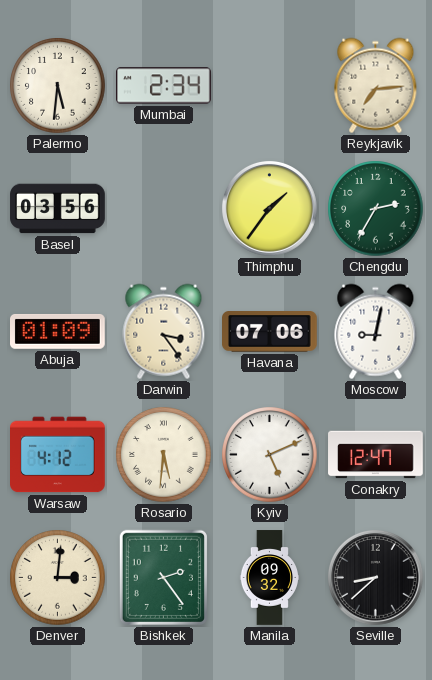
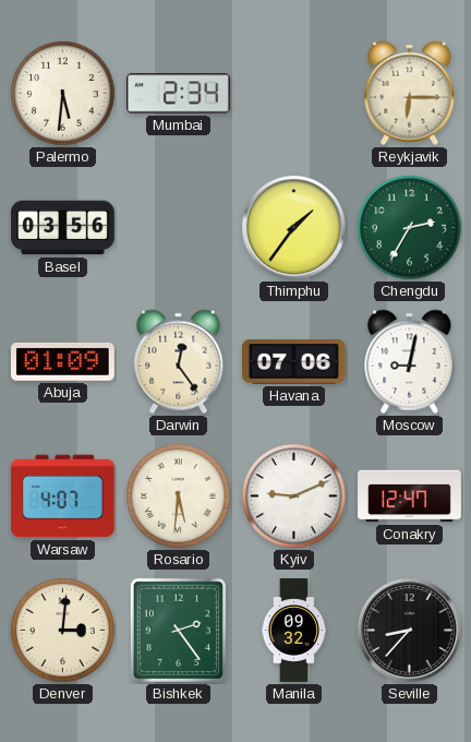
Reykjavik: 7:14 -> 6:15
Darwin: 3:24 -> 12:24
Warsaw: 4:12 -> 4:07
Kyiv: 5:11 -> 9:11
Seville: 8:38 -> 8:37
